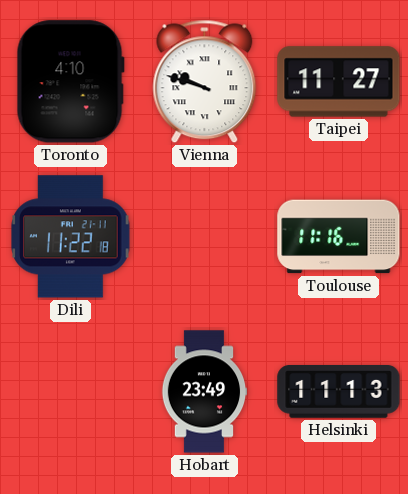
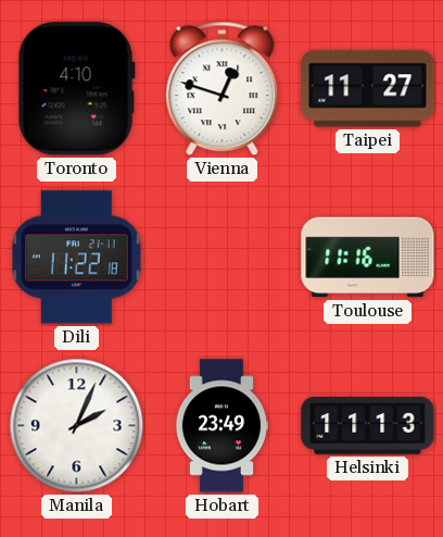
Vienna: 9:48 -> 12:48
Manila: none -> 2:04
